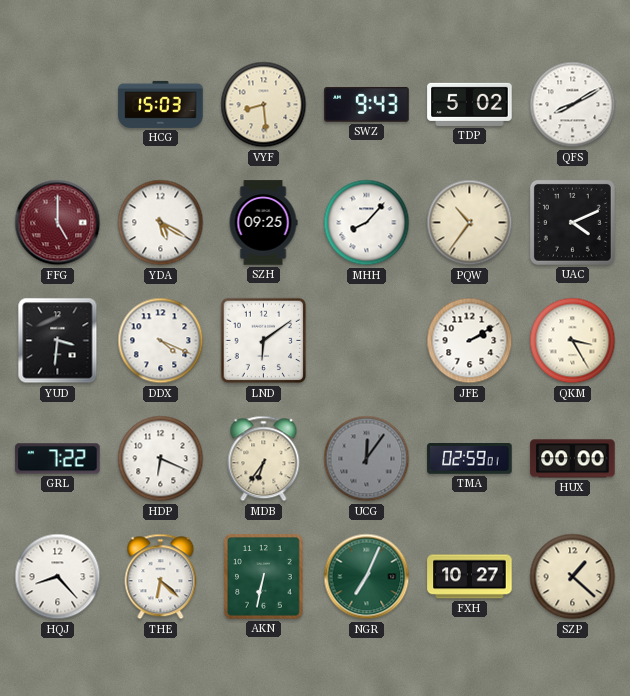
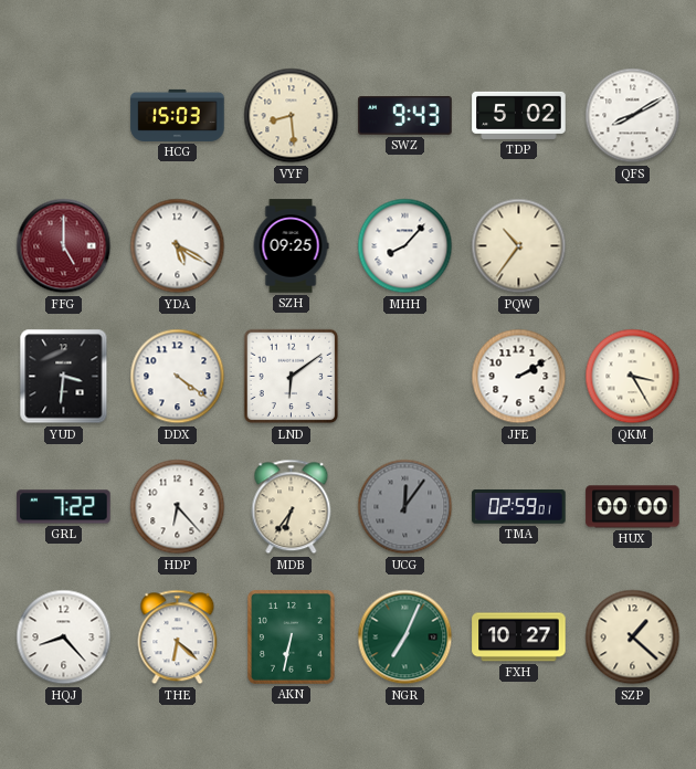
UAC: 4:11 -> none
DDX: 4:19 -> 4:21
HDP: 6:19 -> 6:23
